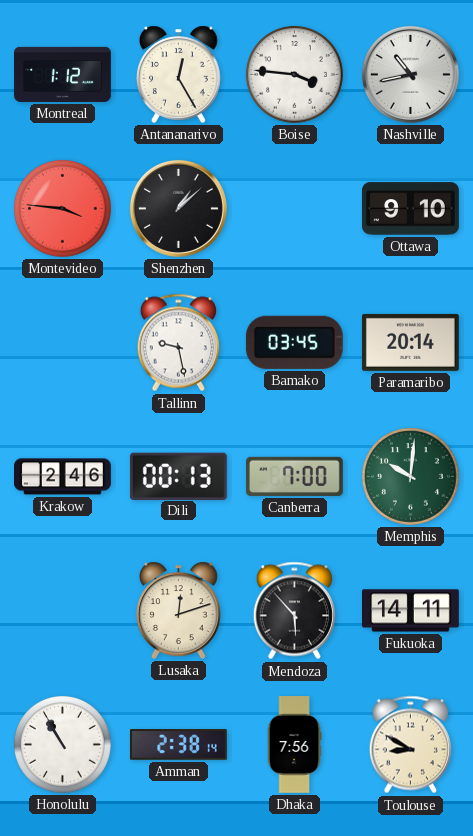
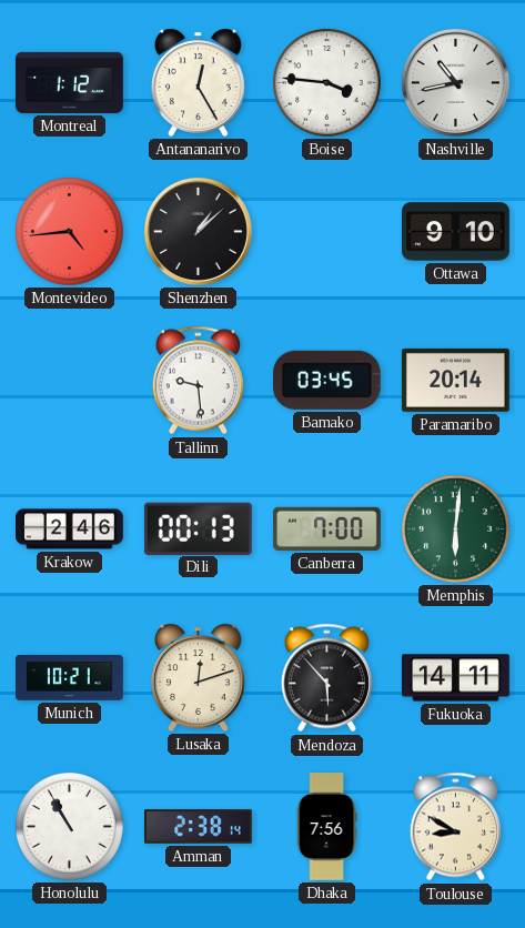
Montevideo: 3:46 -> 4:44
Tallinn: 9:28 -> 9:29
Memphis: 10:01 -> 6:01
Munich: none -> 10:21
